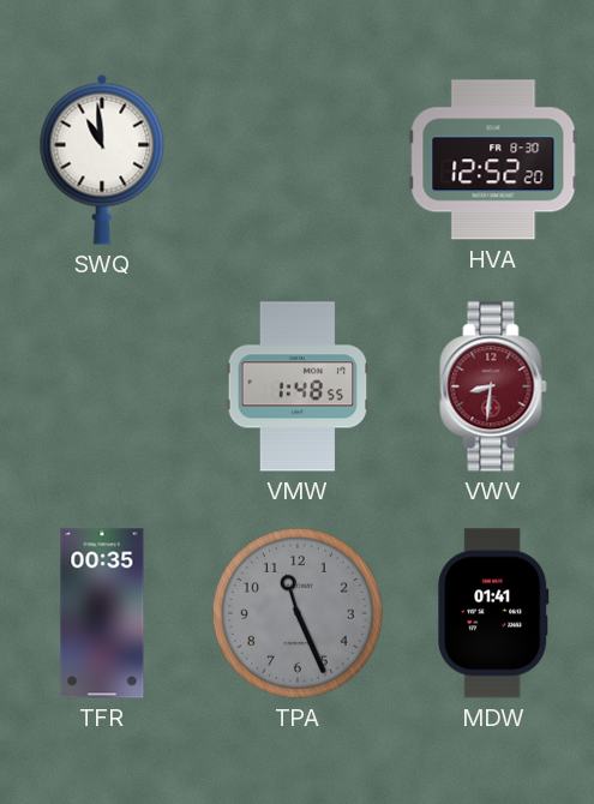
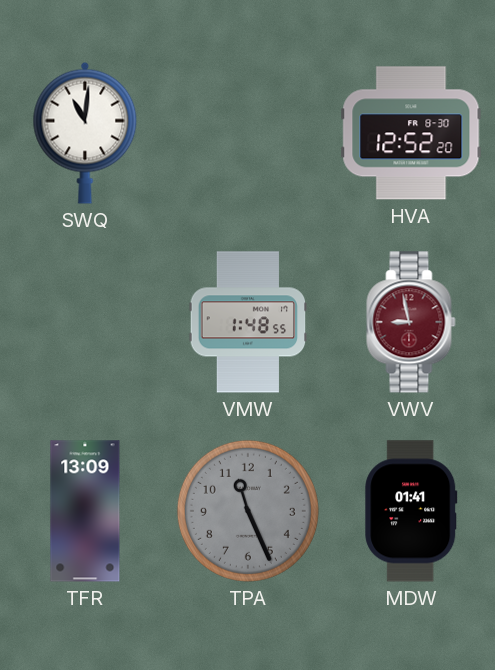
SWQ: 10:59 -> 11:01
VWV: 8:31 -> 8:58
TFR: 00:35 -> 13:09
